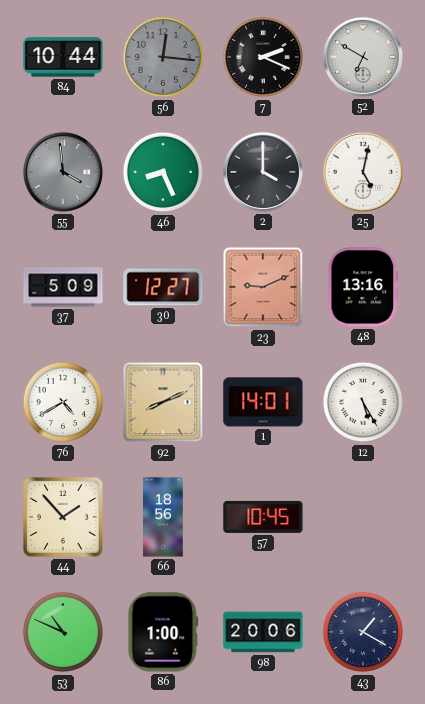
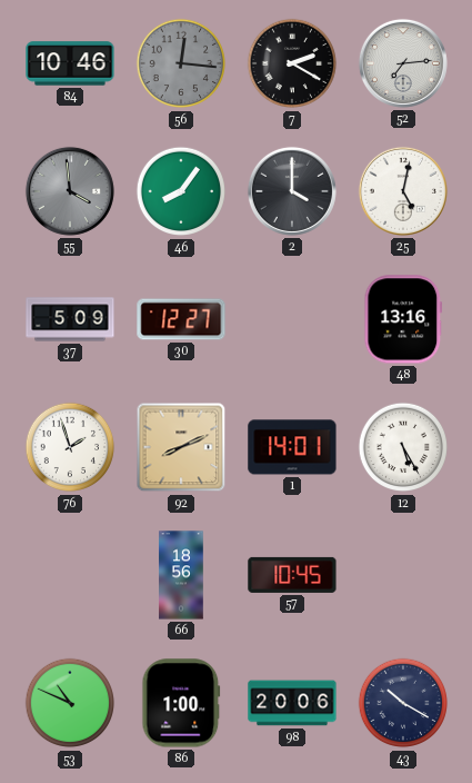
84: 10:44 -> 10:46
7: 2:19 -> 2:20
52: 6:50 -> 7:14
46: 8:26 -> 8:06
23: 9:11 -> none
76: 4:40 -> 1:57
44: 1:53 -> none
43: 1:20 -> 10:20
